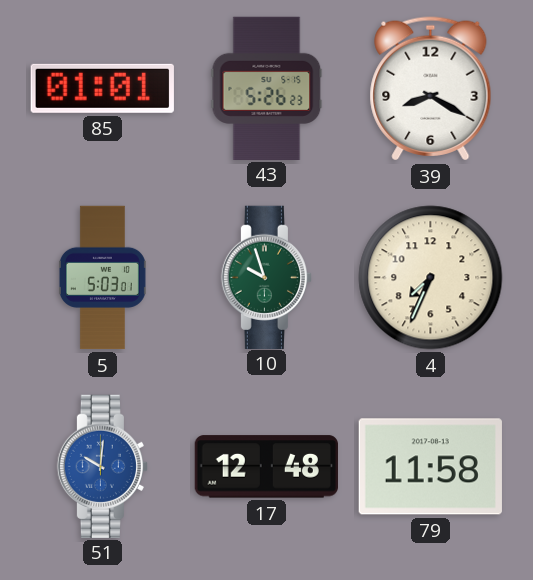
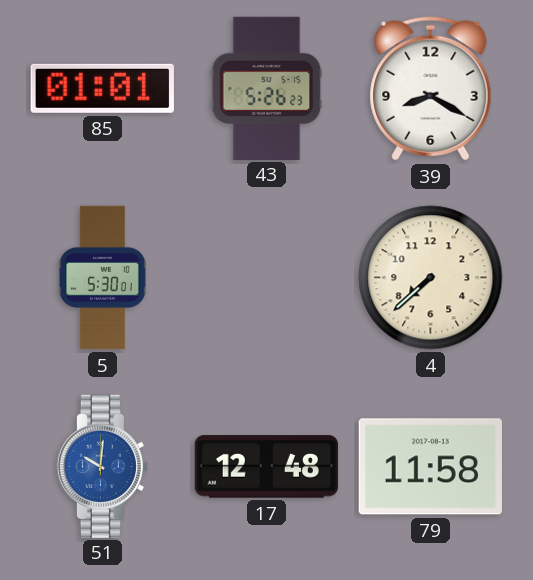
5: 5:03 -> 5:30
10: 9:57 -> none
4: 7:34 -> 7:38
